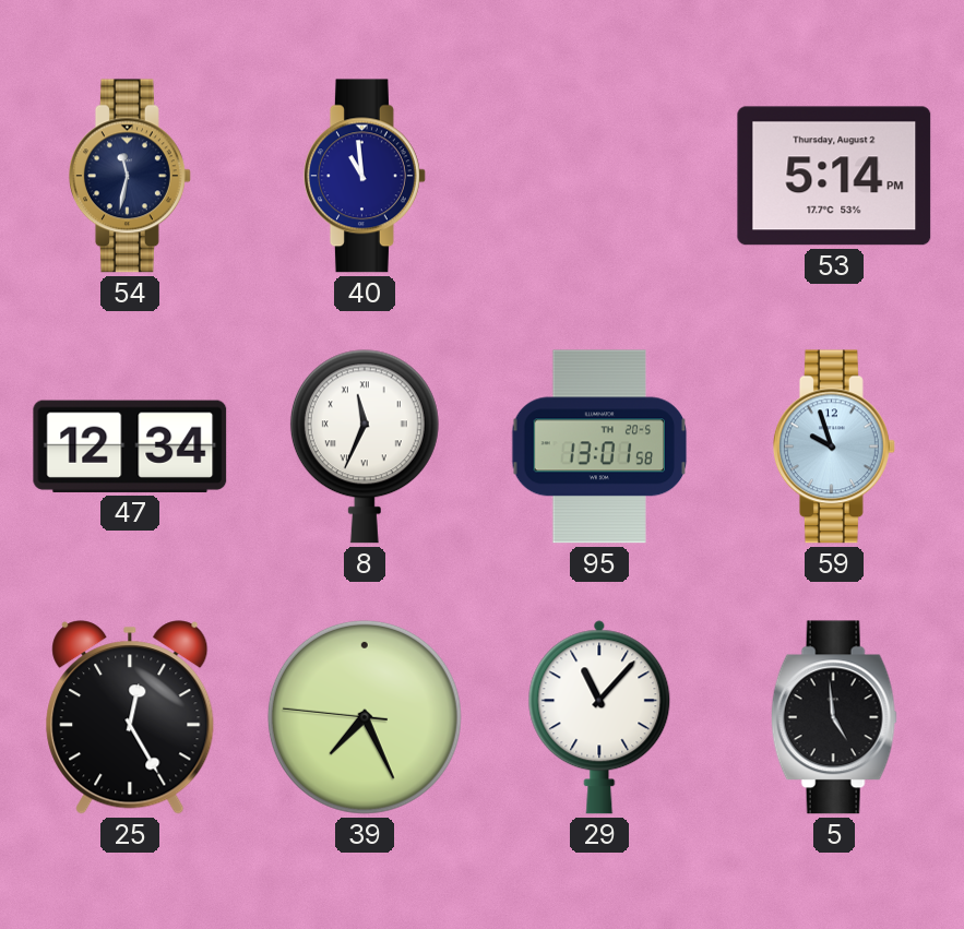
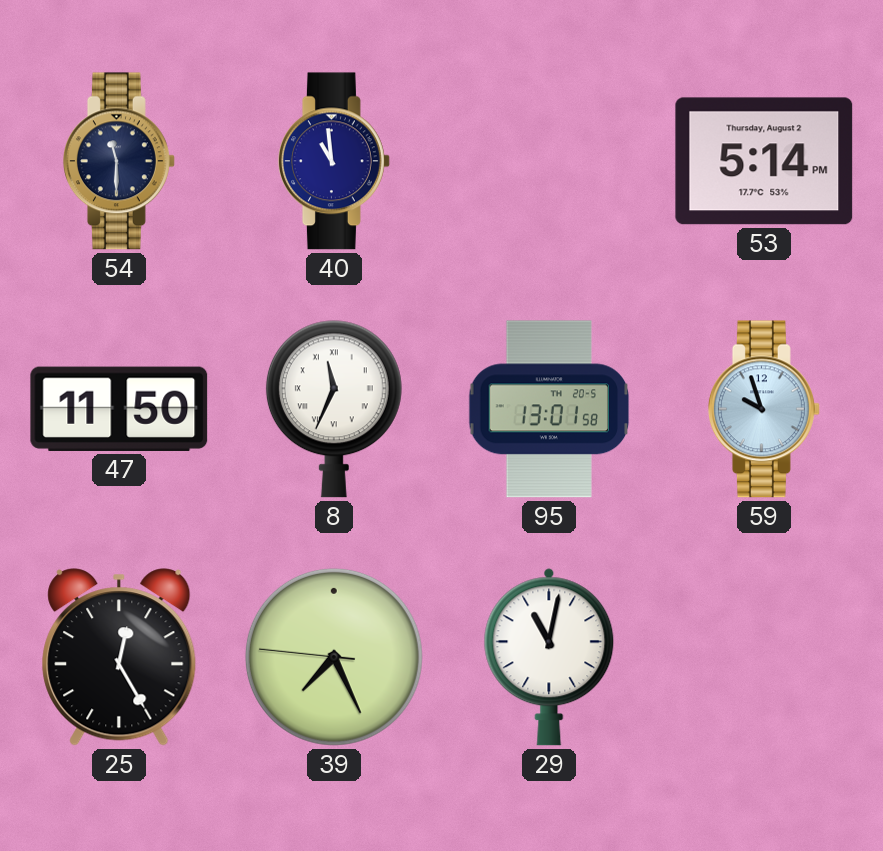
54: 11:32 -> 11:30
47: 12:34 -> 11:50
29: 11:07 -> 11:02
5: 4:59 -> none
